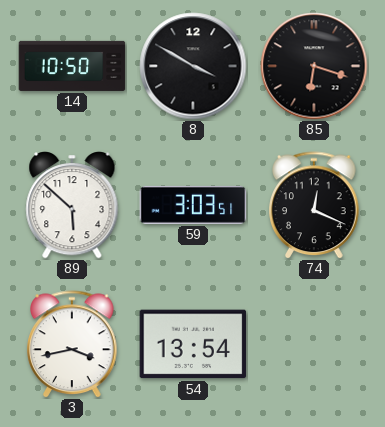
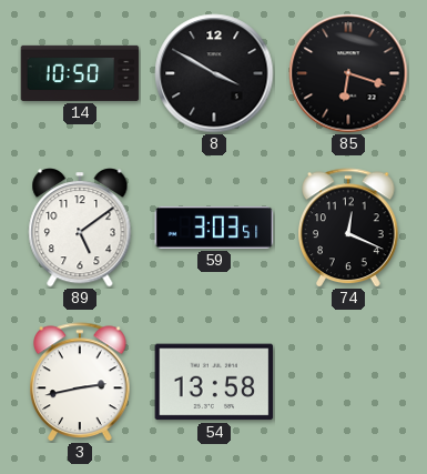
89: 5:52 -> 5:09
3: 3:43 -> 2:43
54: 13:54 -> 13:58
